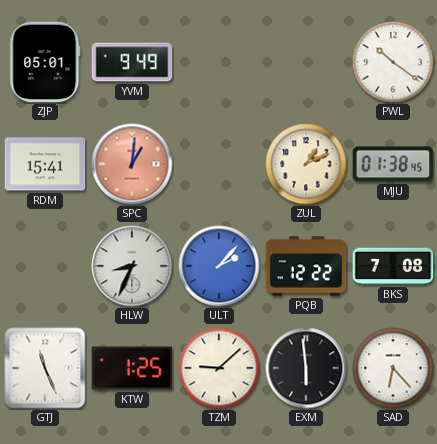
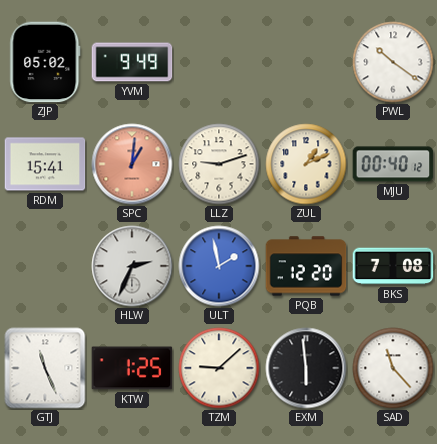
ZJP: 05:01 -> 05:02
LLZ: none -> 9:12
MJU: 01:38 -> 00:40
HLW: 8:34 -> 2:34
ULT: 2:07 -> 1:58
PQB: 12:22 -> 12:20
SAD: 6:23 -> 11:23
